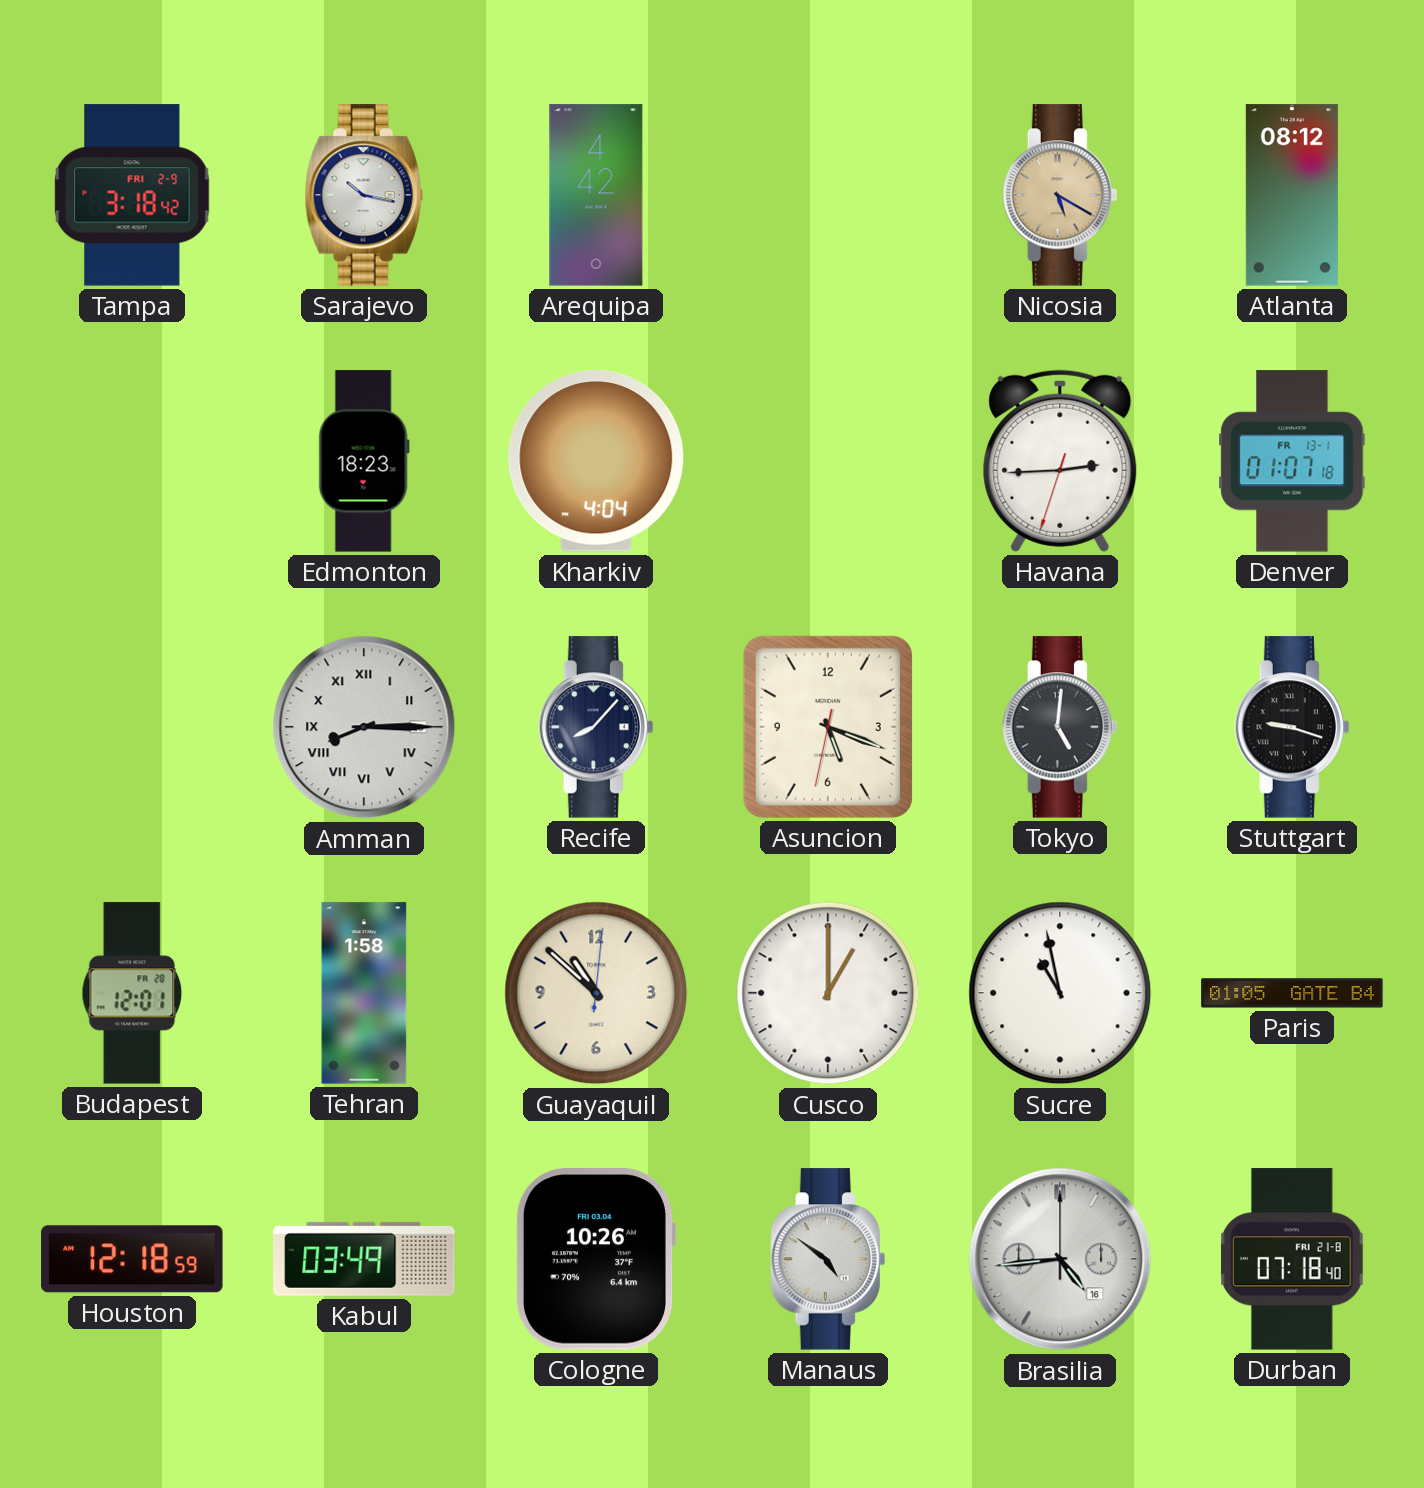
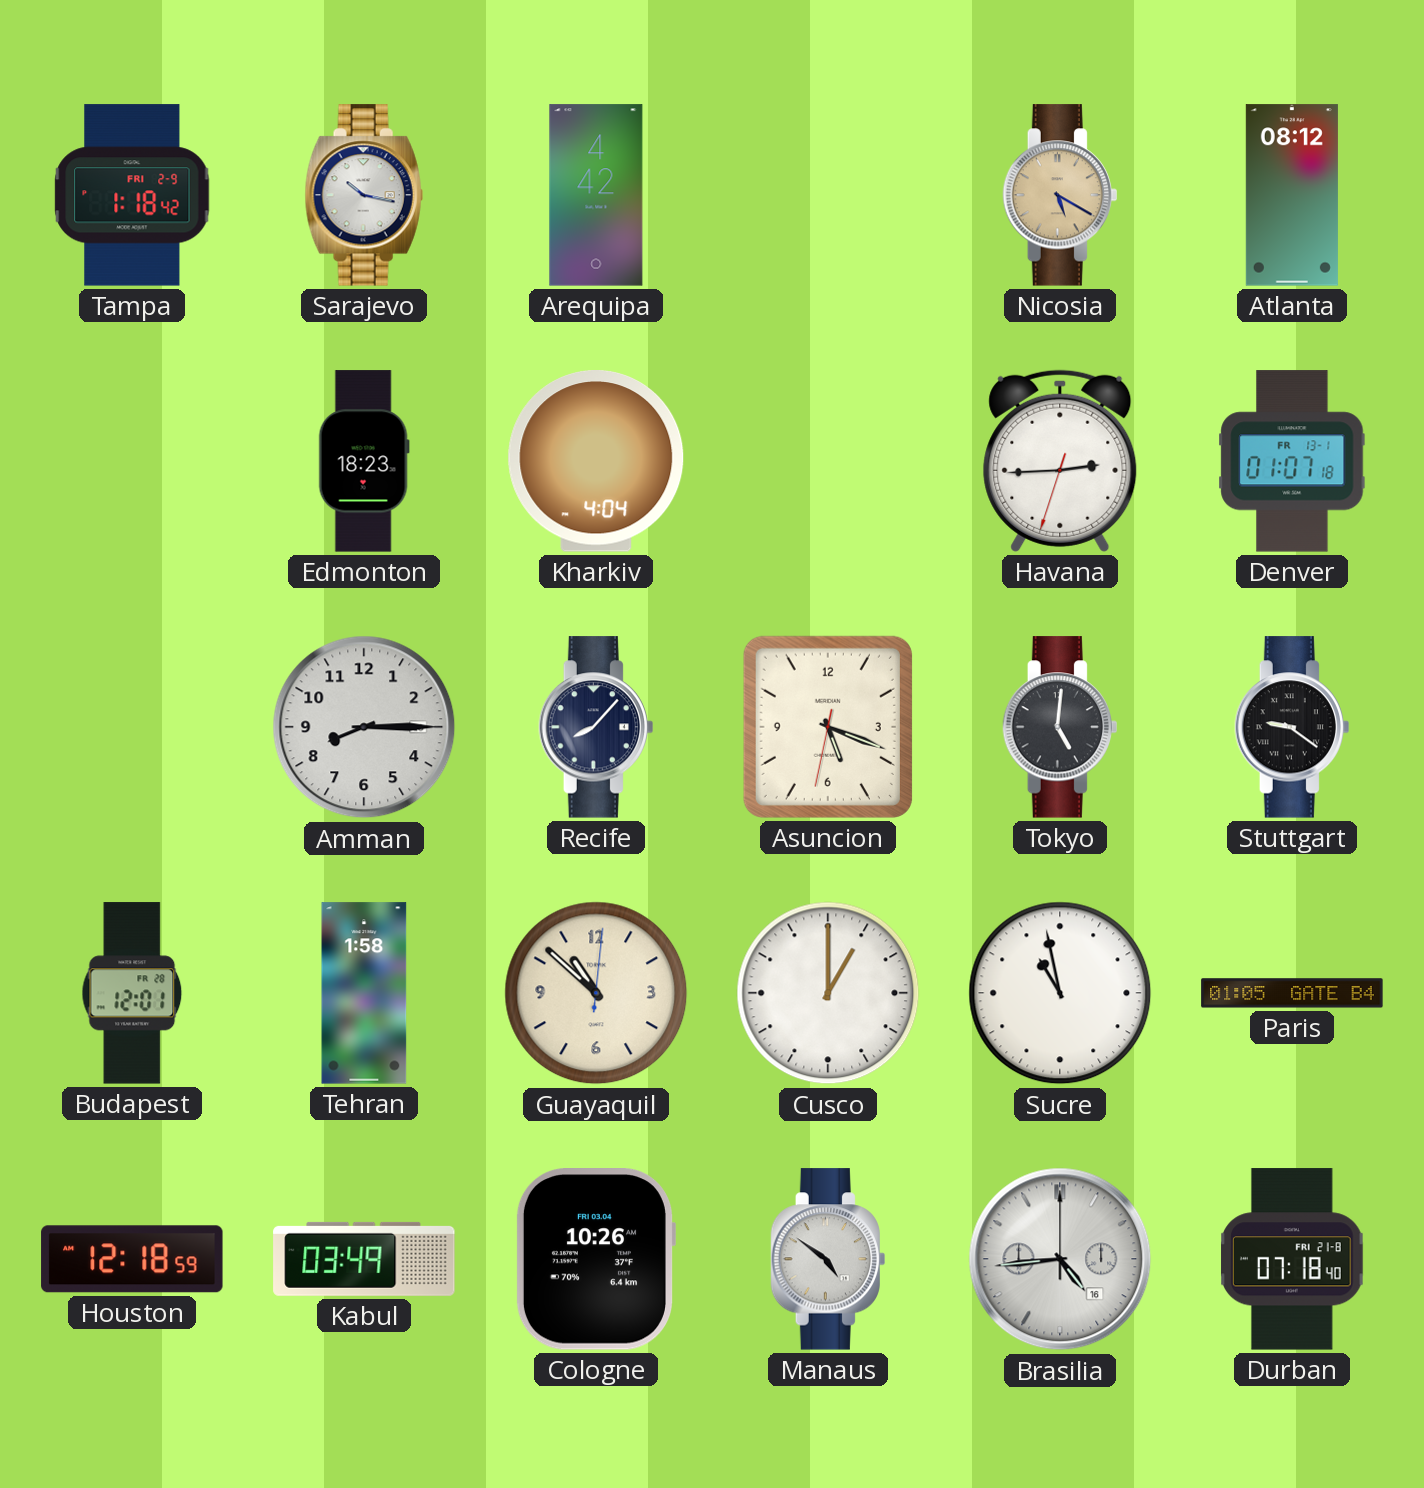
Tampa: 3:18 -> 1:18
Amman numerals: Roman -> Arabic
Stuttgart: 9:18 -> 9:21
